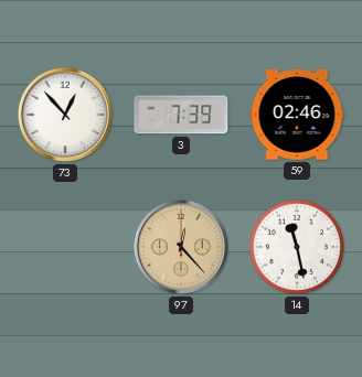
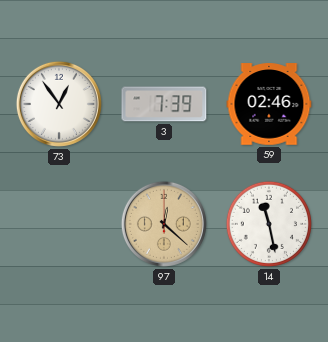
73: 12:53 -> 12:54
97: 12:23 -> 12:22
